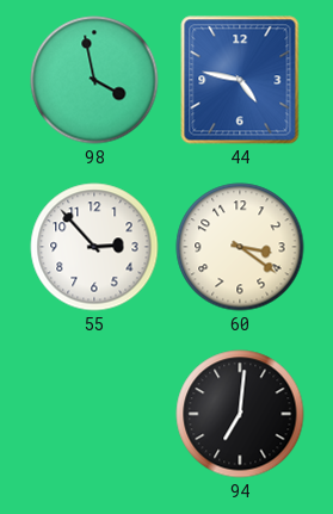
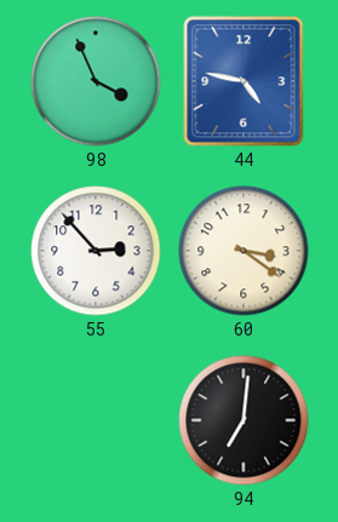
98: 3:58 -> 3:56
